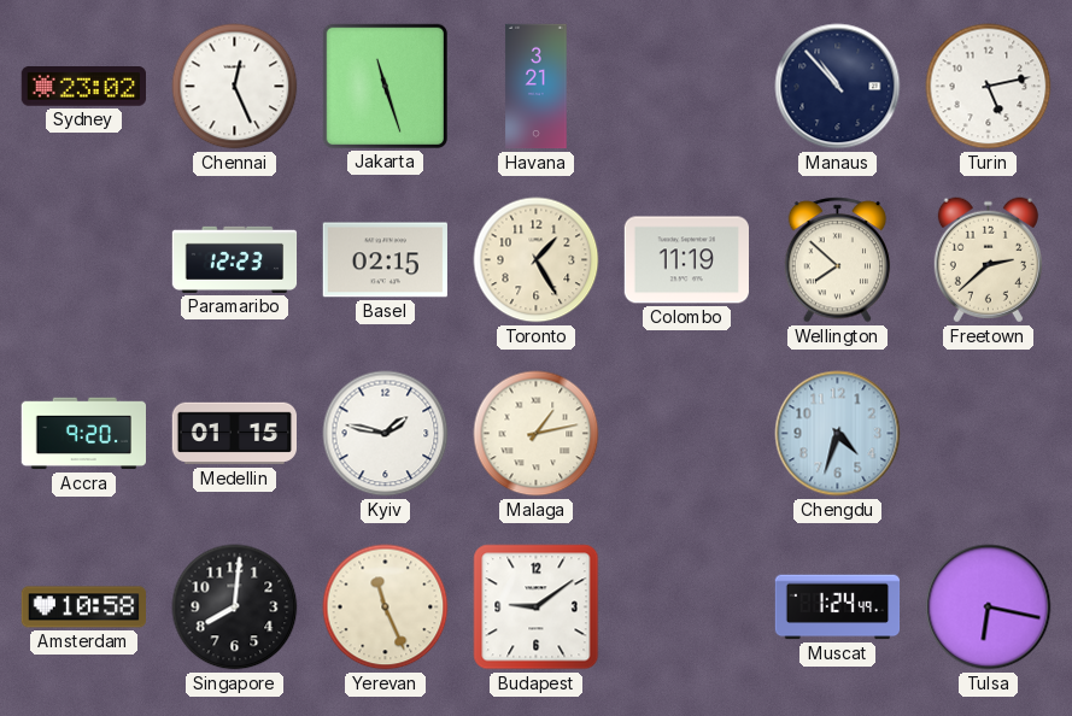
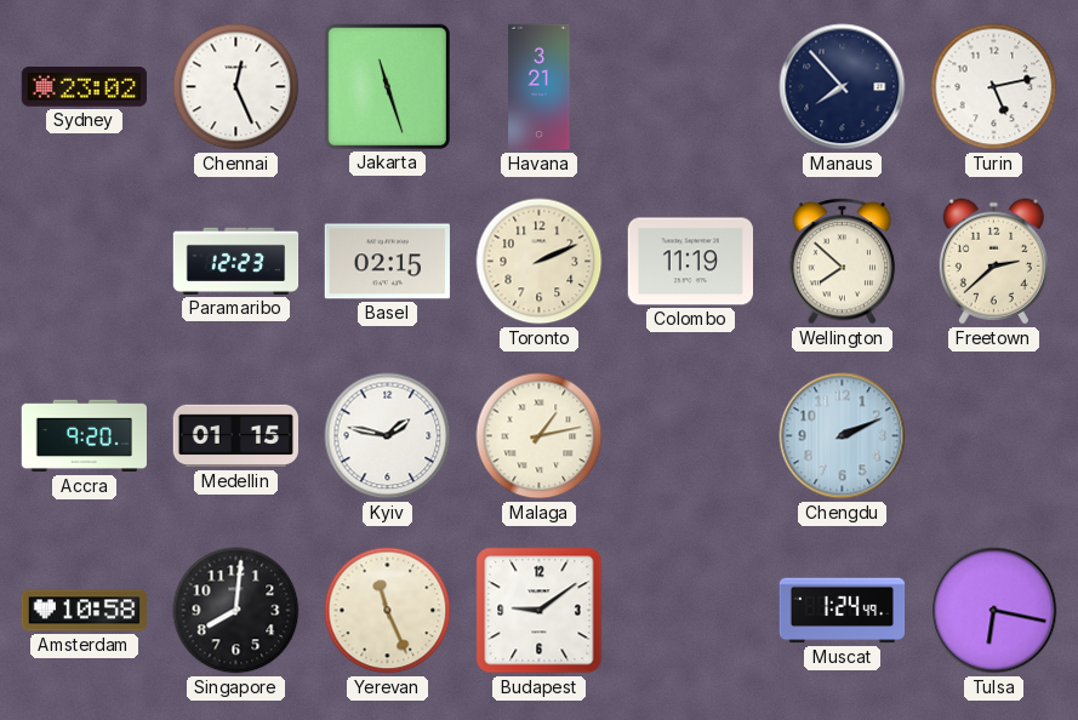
Manaus: 10:53 -> 7:53
Toronto: 1:25 -> 2:11
Chengdu: 4:33 -> 2:11
